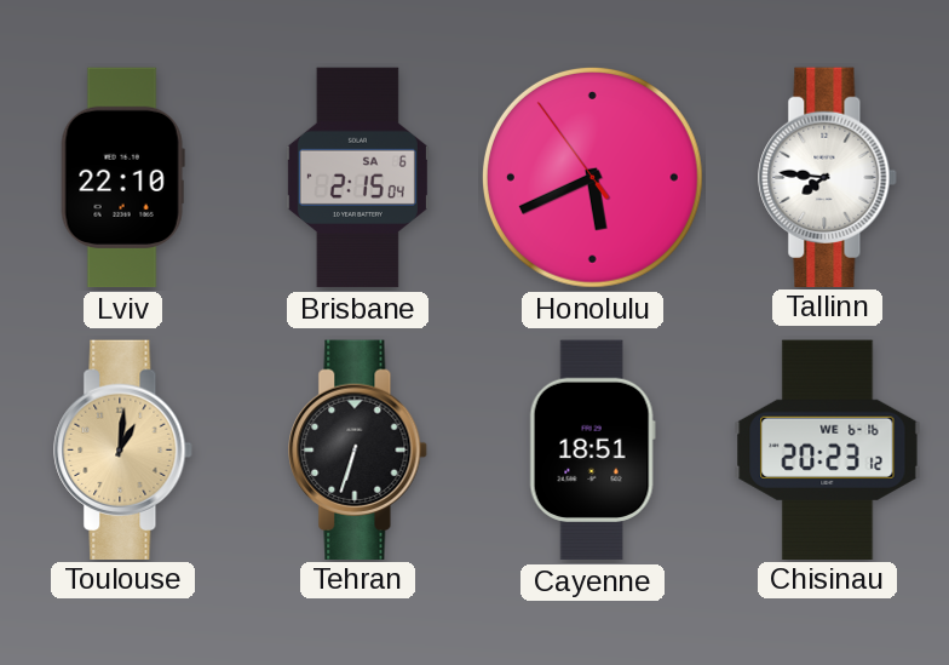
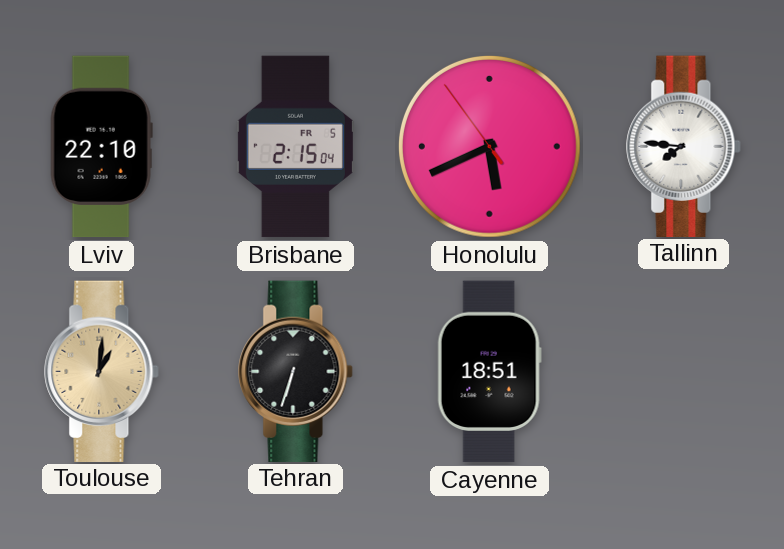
Brisbane date: SA 6 -> FR 5
Chisinau: 20:23 -> none
